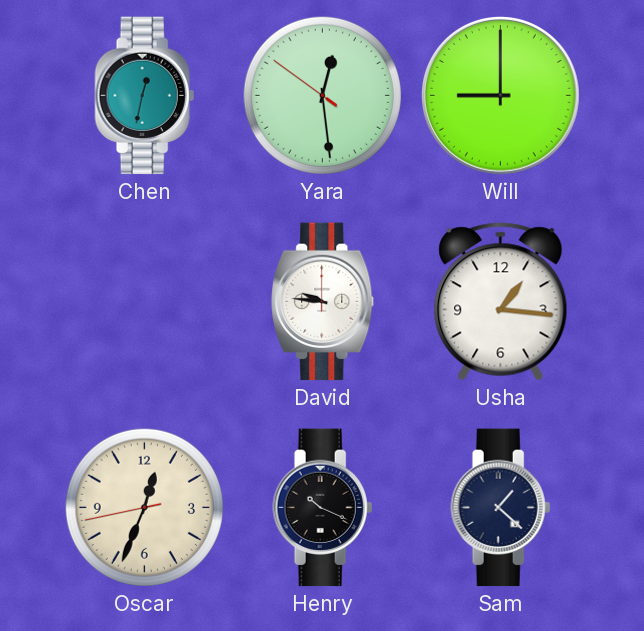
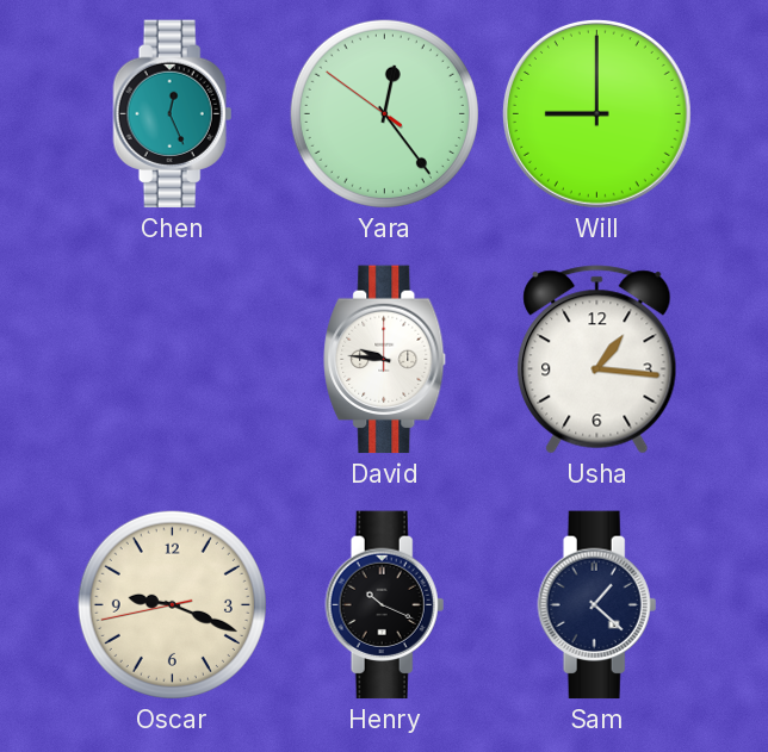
Chen: 12:32 -> 12:26
Yara: 12:28 -> 12:23
Oscar: 12:33 -> 9:18
